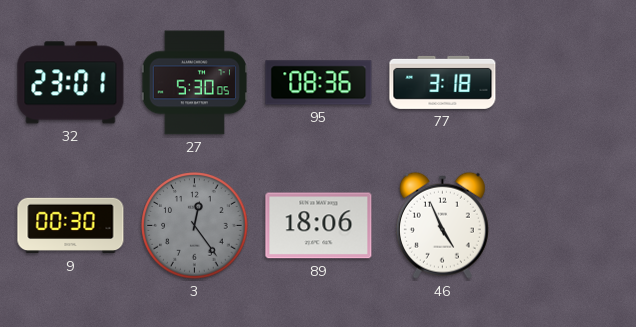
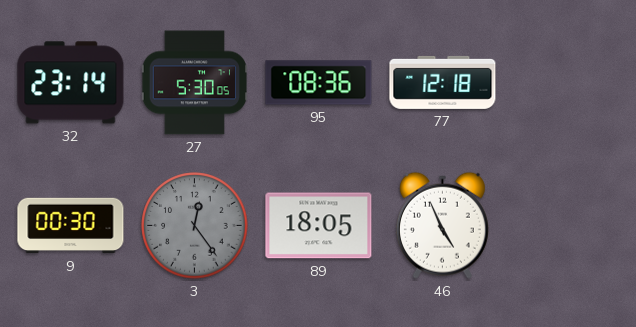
32: 23:01 -> 23:14
77: 3:18 -> 12:18
89: 18:06 -> 18:05
